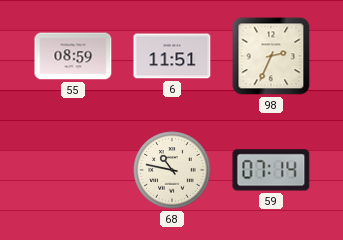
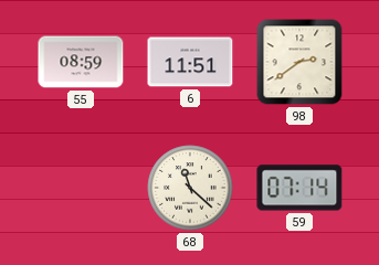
98: 2:34 -> 2:39
68: 10:47 -> 11:22
